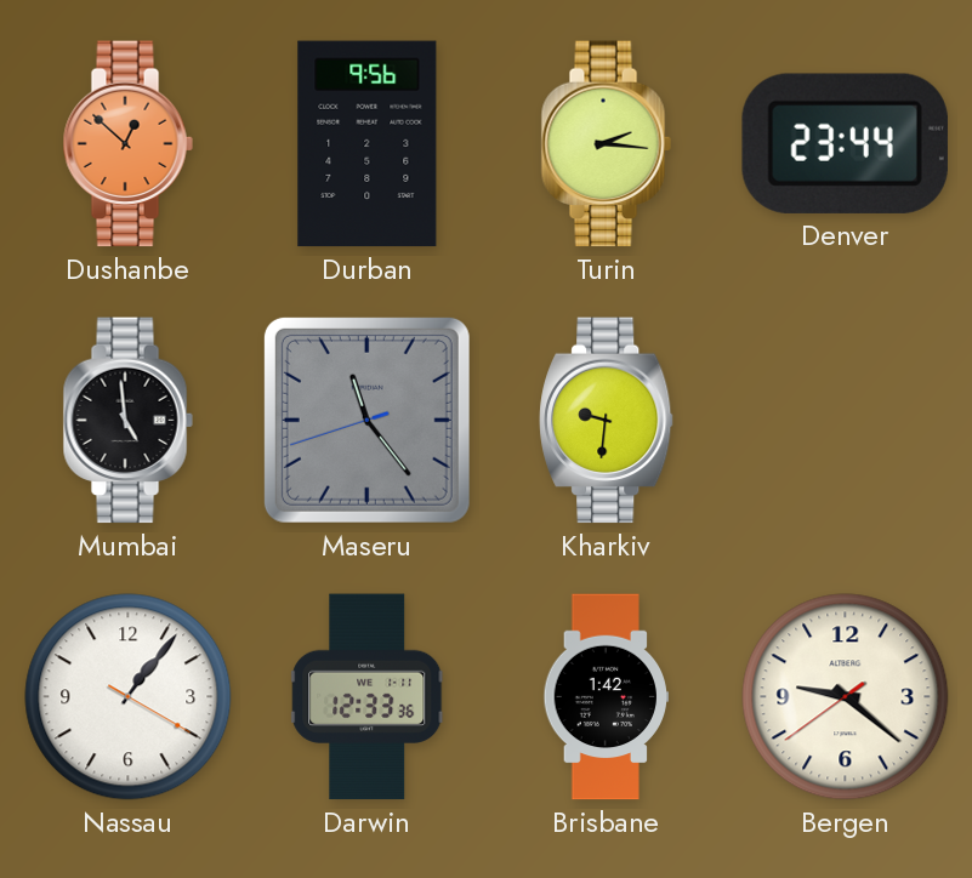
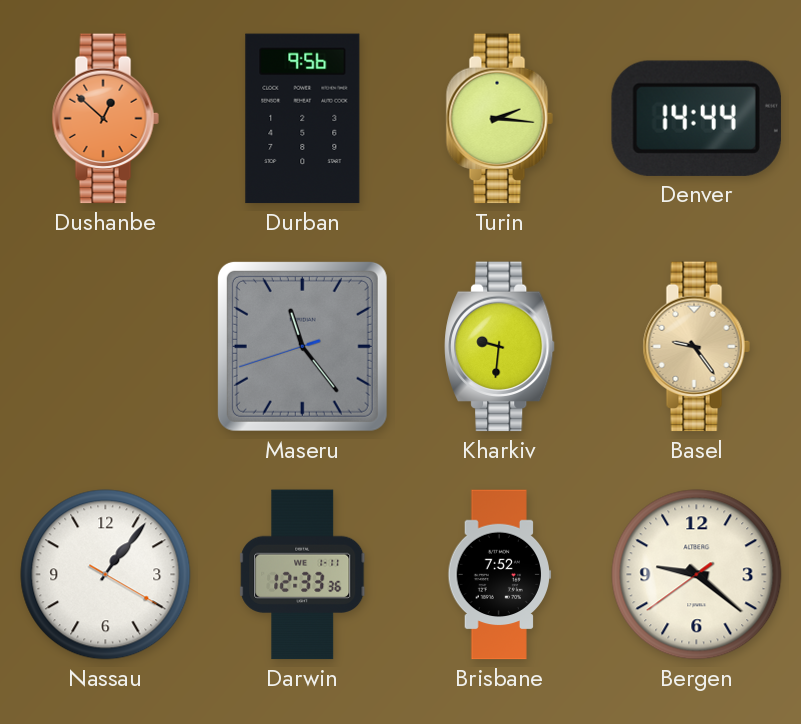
Denver: 23:44 -> 14:44
Mumbai: 4:59 -> none
Basel: none -> 9:24
Brisbane: 1:42 -> 7:52
